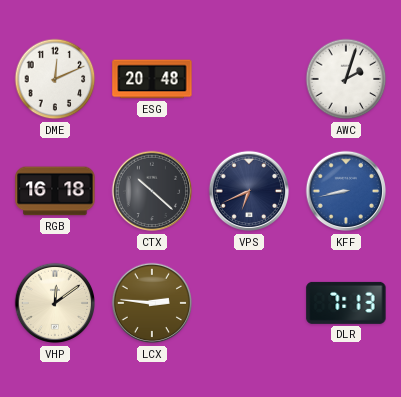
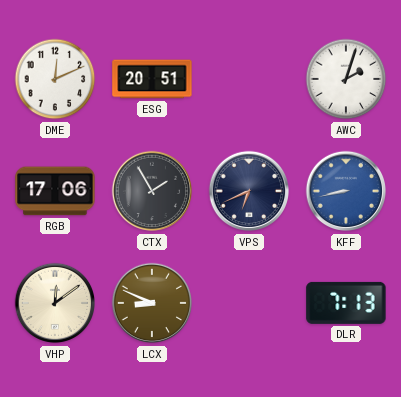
ESG: 20:48 -> 20:51
RGB: 16:18 -> 17:06
CTX: 10:22 -> 1:55
LCX: 2:46 -> 8:49
